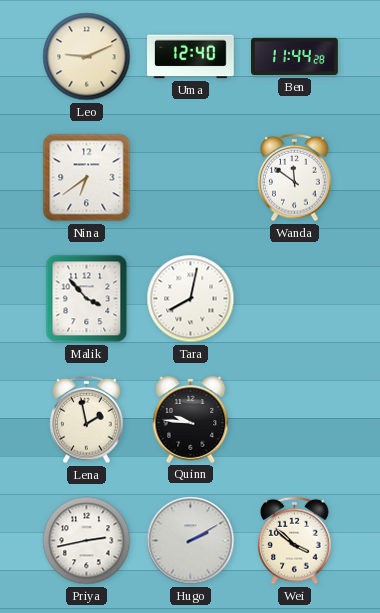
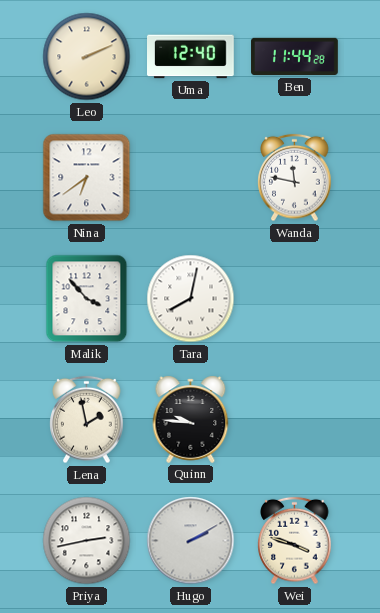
Leo: 9:11 -> 2:11
Wanda: 11:51 -> 11:47
Wei: 3:52 -> 3:48
